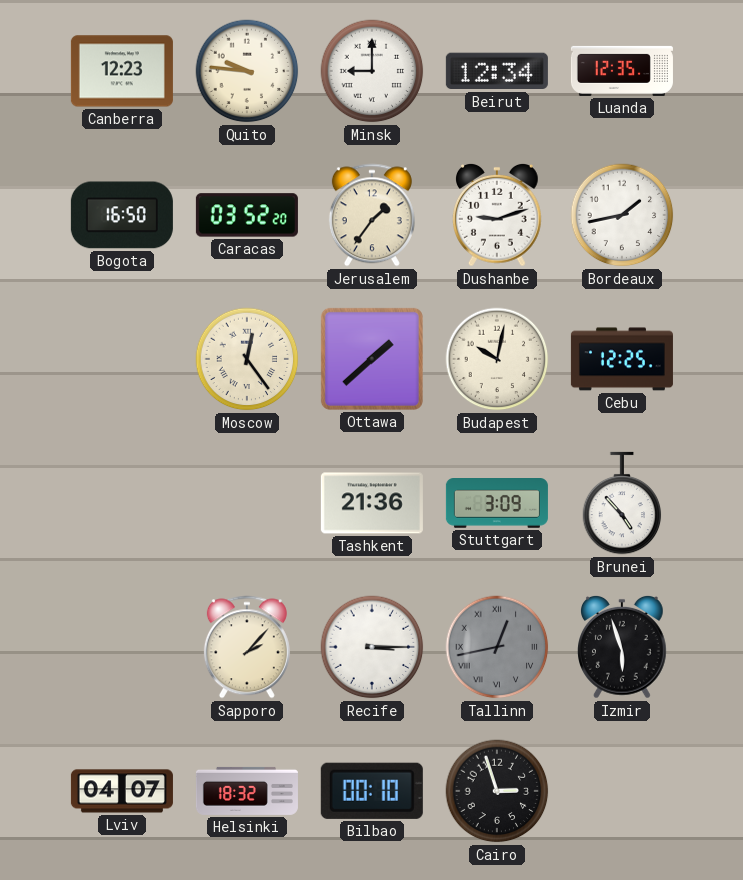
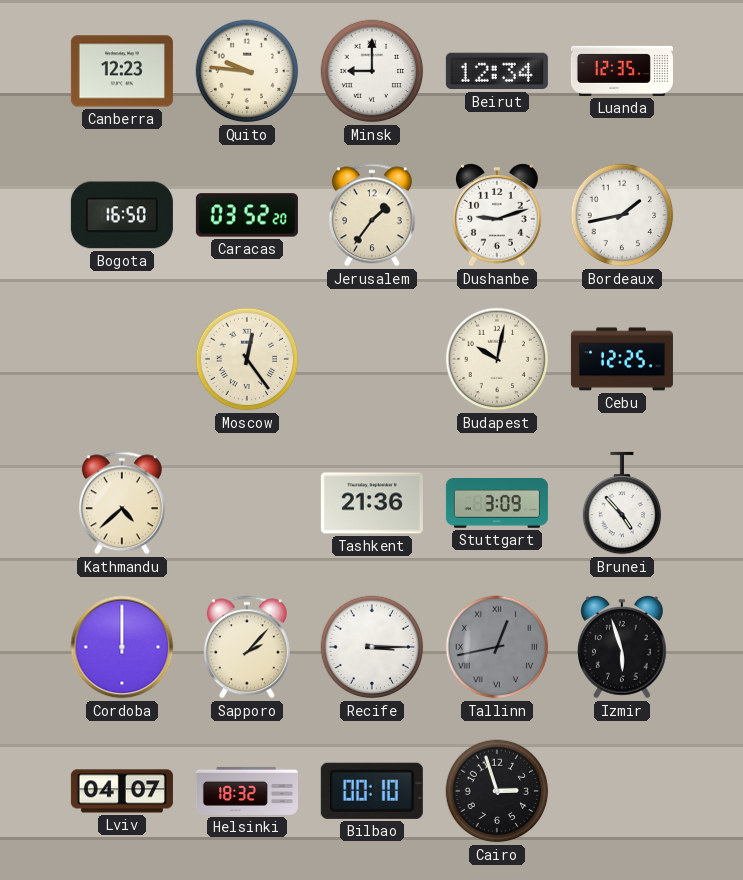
Ottawa: 1:38 -> none
Kathmandu: none -> 4:38
Cordoba: none -> 12:00
